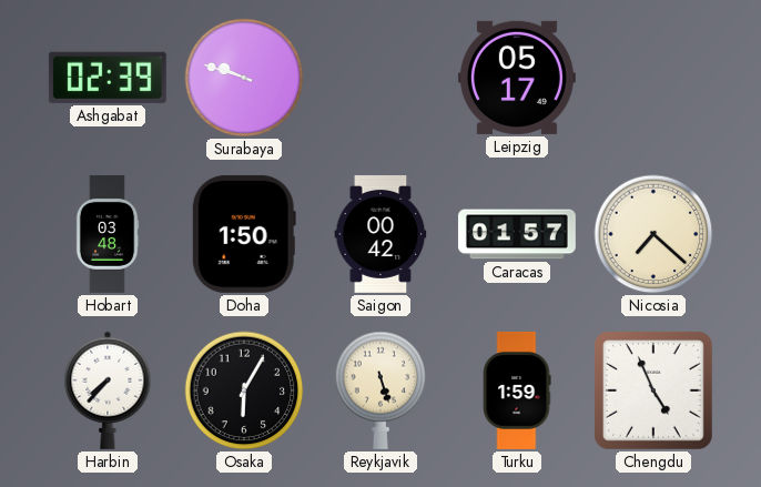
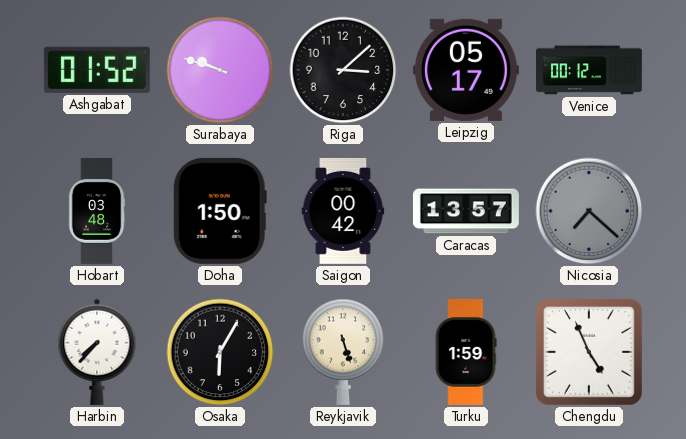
Ashgabat: 02:39 -> 01:52
Riga: none -> 3:08
Venice: none -> 00:12
Caracas: 01:57 -> 13:57
Nicosia dial: cream -> grey
